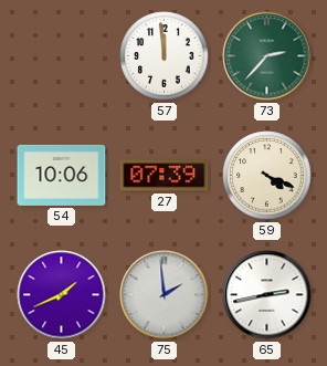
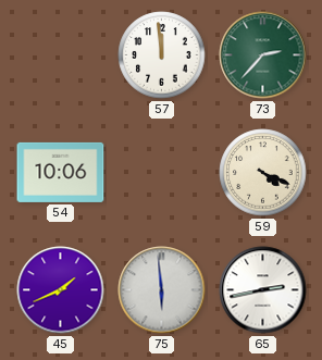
27: 07:39 -> none
75: 1:59 -> 5:59
